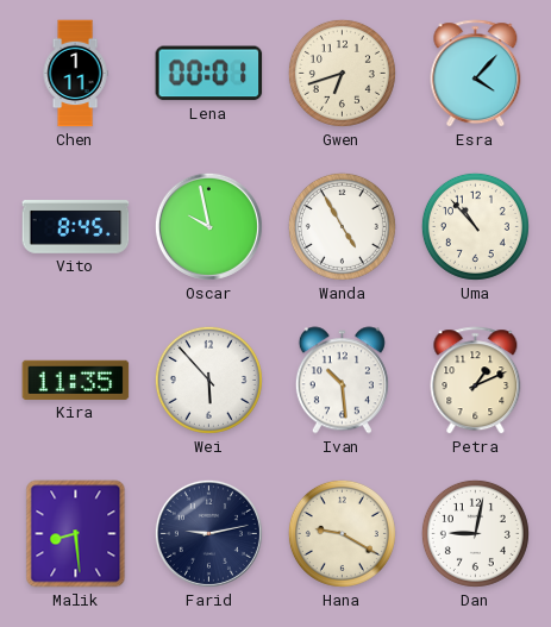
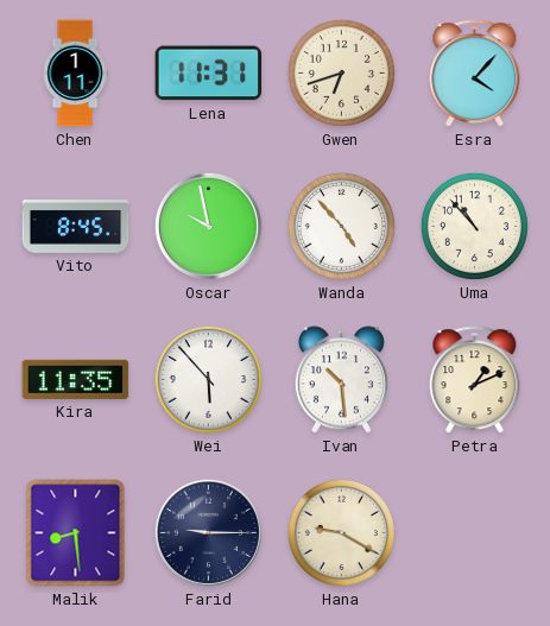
Lena: 00:01 -> 11:31
Wanda: 4:55 -> 4:53
Farid: 9:13 -> 9:15
Dan: 9:02 -> none
